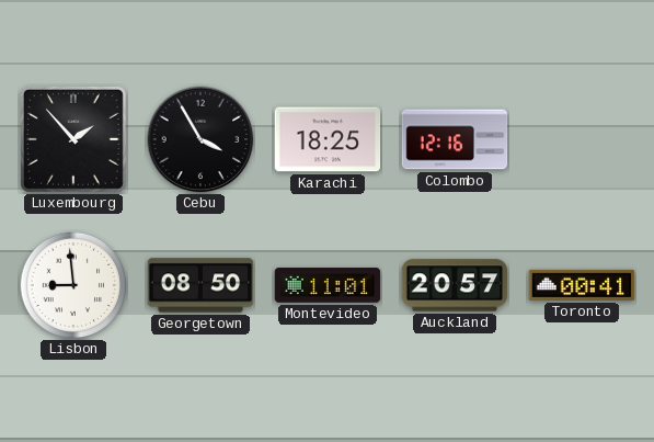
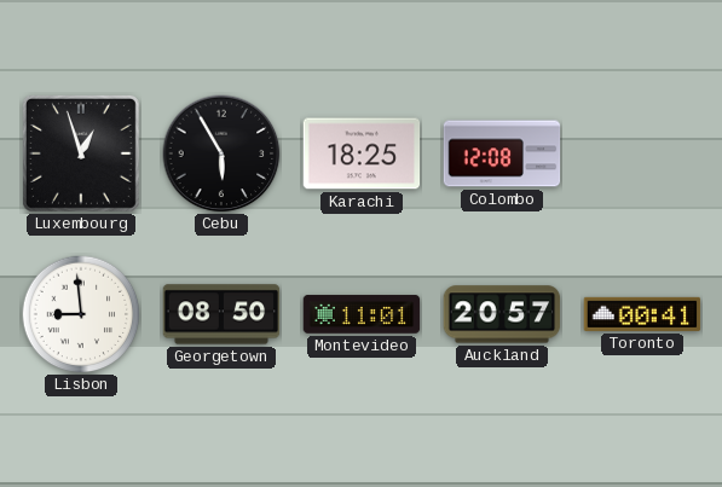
Luxembourg: 1:53 -> 12:57
Cebu: 3:55 -> 5:55
Colombo: 12:16 -> 12:08
